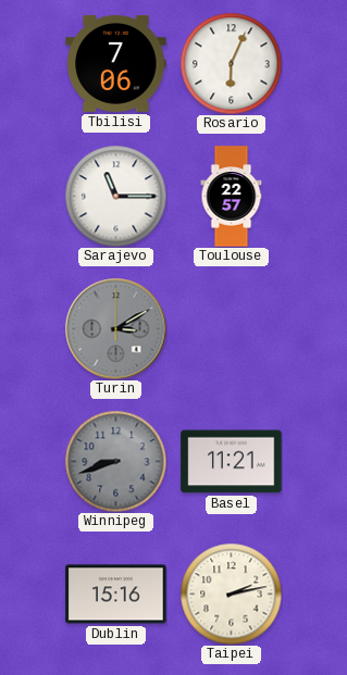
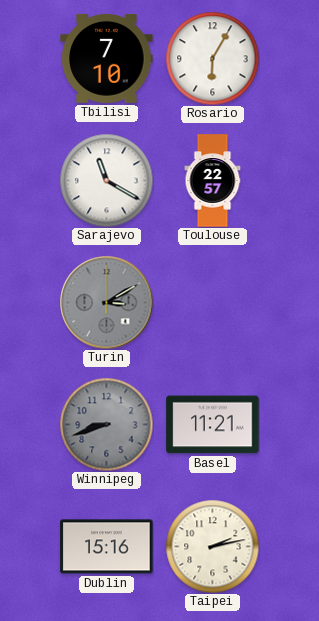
Tbilisi: 7:06 -> 7:10
Rosario: 6:04 -> 6:05
Sarajevo: 11:15 -> 11:20
